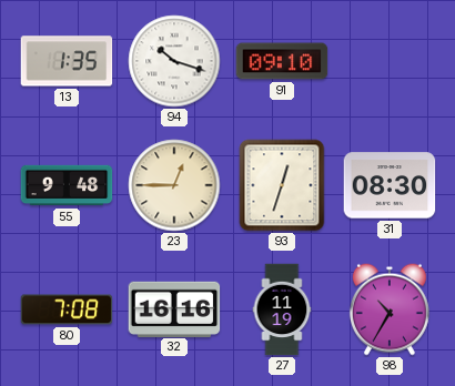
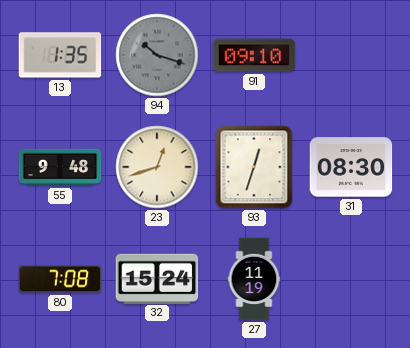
94 dial: white -> grey
23: 12:45 -> 12:42
32: 16:16 -> 15:24
98: 10:35 -> none
